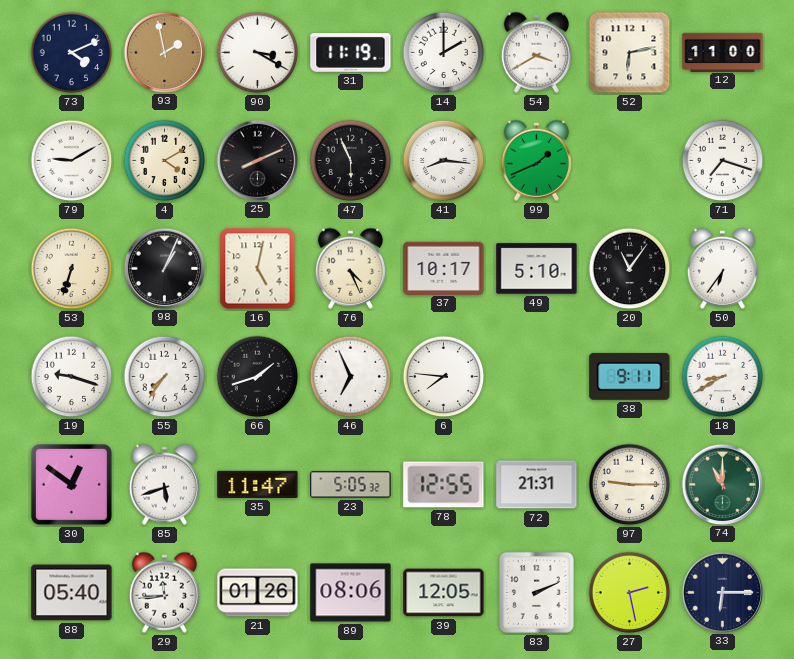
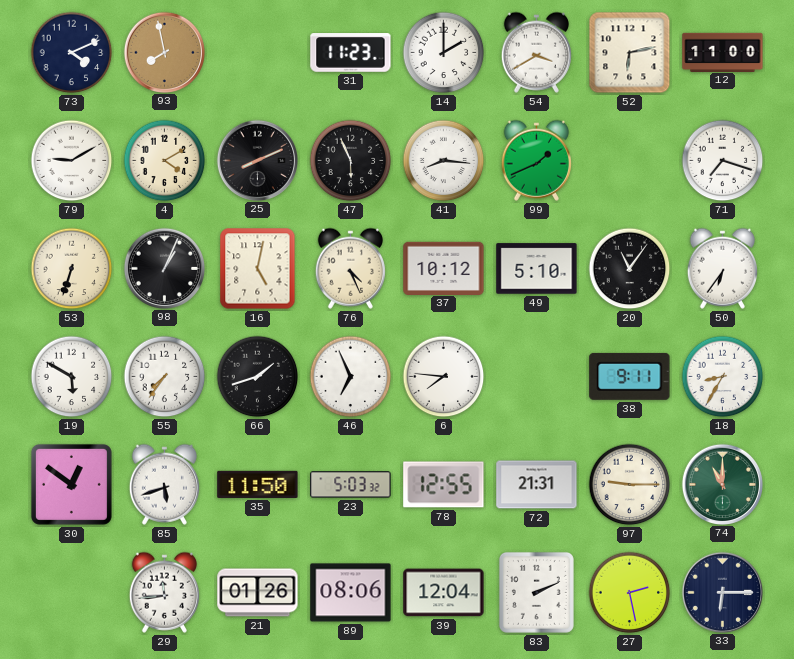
93: 1:58 -> 7:58
90: 3:20 -> none
31: 11:19 -> 11:23
37: 10:17 -> 10:12
19: 9:18 -> 5:50
18: 8:40 -> 8:35
35: 11:47 -> 11:50
23: 5:05 -> 5:03
88: 05:40 -> none
39: 12:05 -> 12:04
